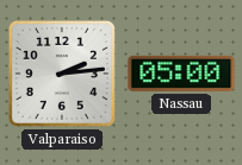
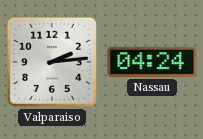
Nassau: 05:00 -> 04:24
